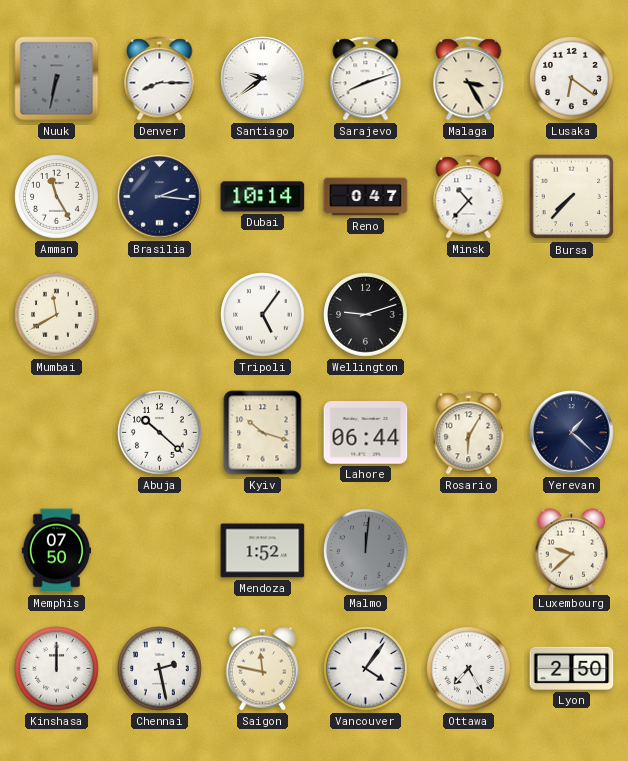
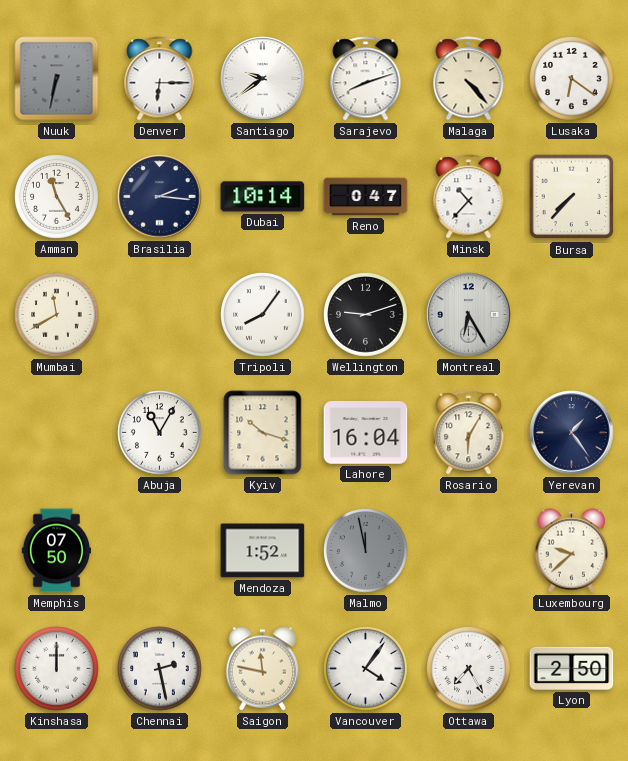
Denver: 8:15 -> 6:15
Malaga: 3:25 -> 4:23
Tripoli: 5:06 -> 8:06
Montreal: none -> 6:25
Abuja: 10:22 -> 11:05
Lahore: 06:44 -> 16:04
Yerevan: 1:22 -> 1:24
Malmo: 12:01 -> 11:58
